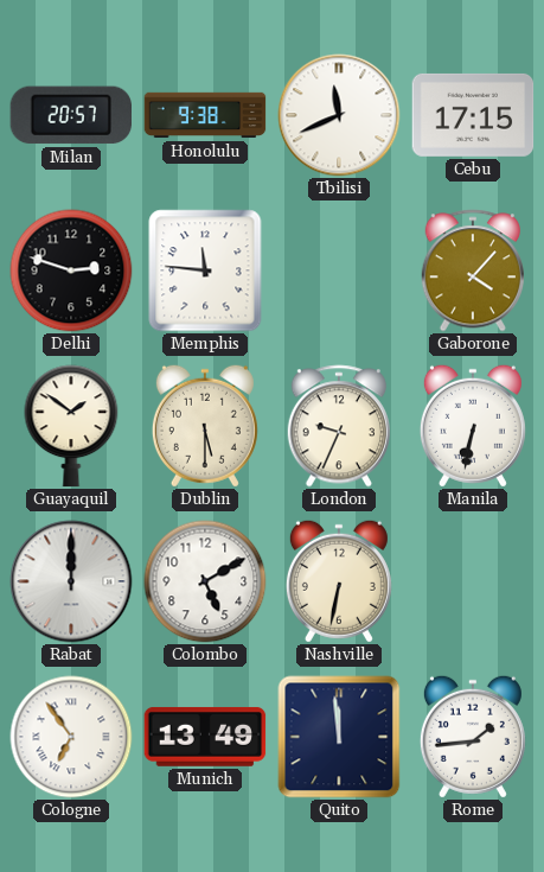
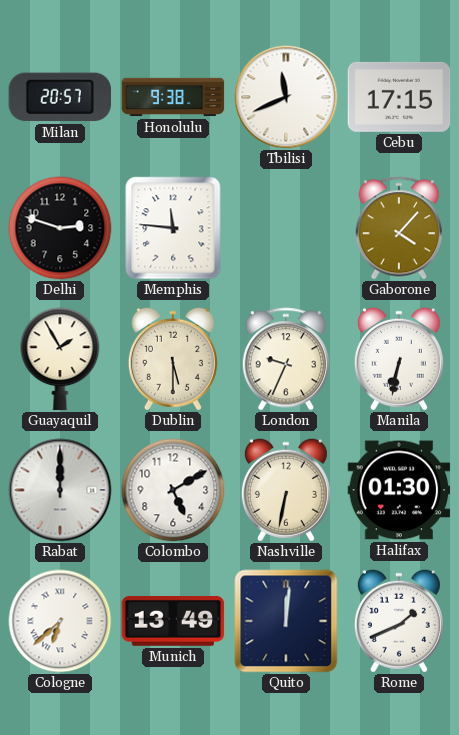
Guayaquil: 1:51 -> 1:55
Halifax: none -> 01:30
Cologne: 6:54 -> 6:38
Quito: 11:59 -> 12:01
Rome: 1:44 -> 1:41
